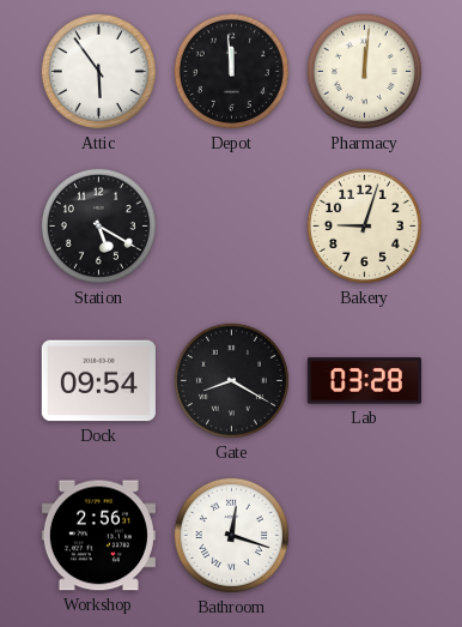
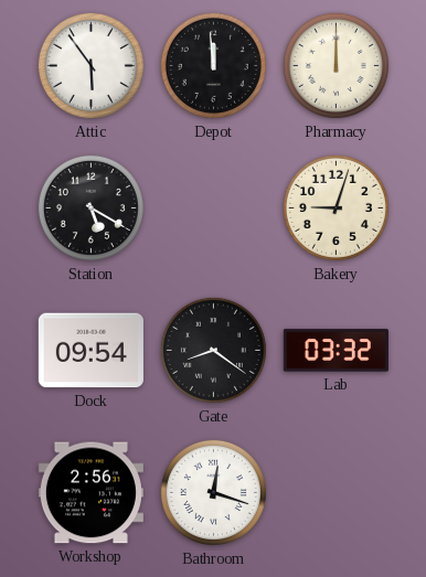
Pharmacy: 12:01 -> 12:00
Gate: 8:20 -> 8:21
Lab: 03:28 -> 03:32
